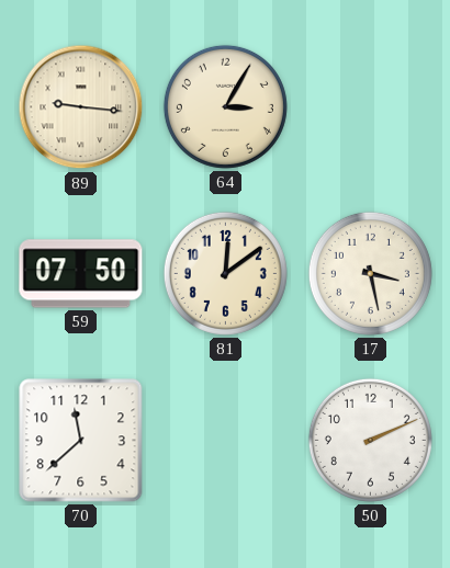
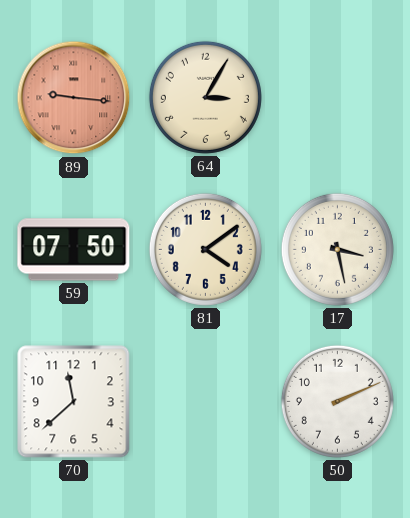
89 dial: cream -> salmon
81: 12:09 -> 4:09
